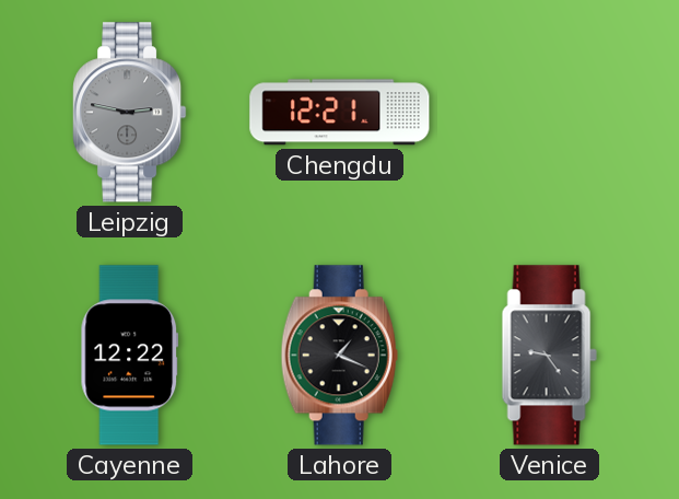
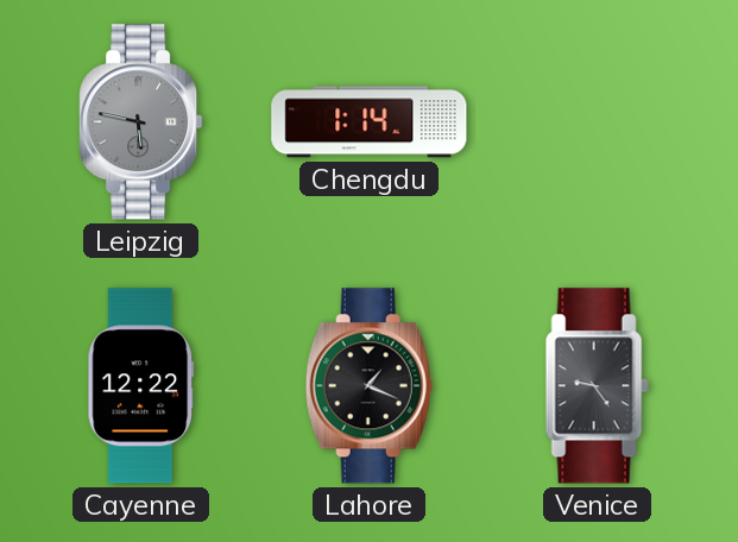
Leipzig: 2:47 -> 5:47
Chengdu: 12:21 -> 1:14
